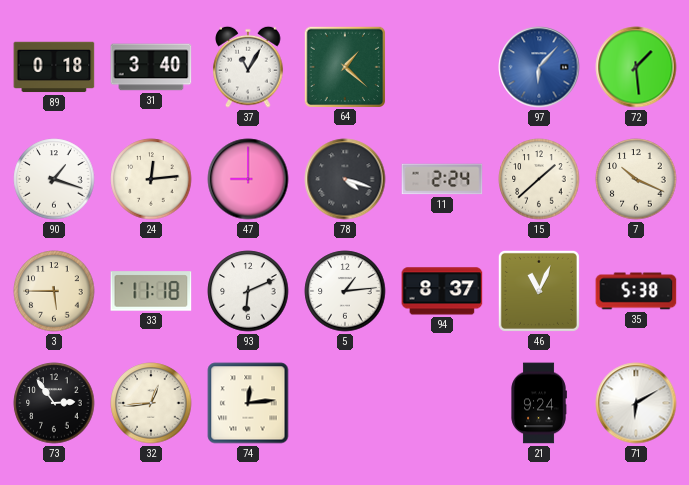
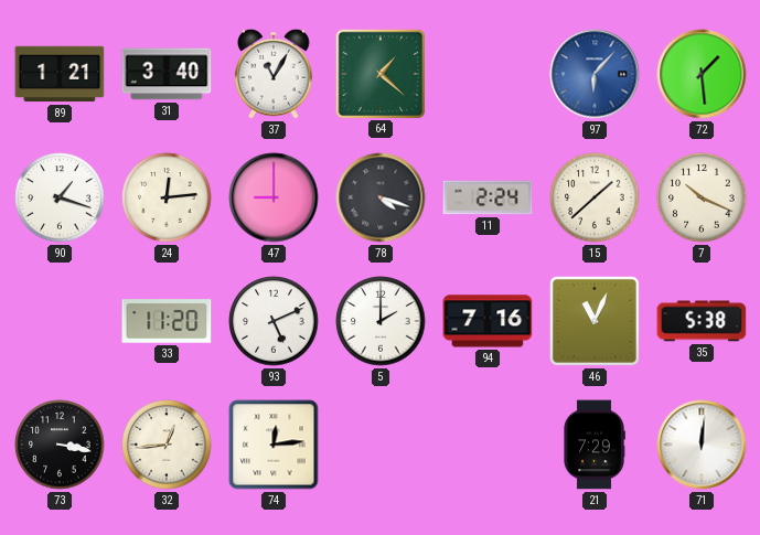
89: 0:18 -> 1:21
3: 5:45 -> none
33: 11:18 -> 11:20
93: 6:11 -> 5:11
5: 1:14 -> 2:00
94: 8:37 -> 7:16
73: 2:54 -> 3:17
21: 9:24 -> 7:29
71: 6:10 -> 12:01
